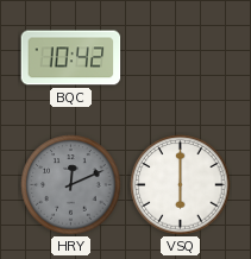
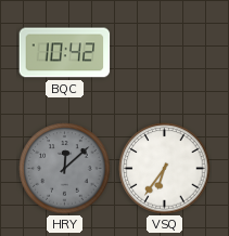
HRY: 12:11 -> 12:08
VSQ: 6:00 -> 6:36
